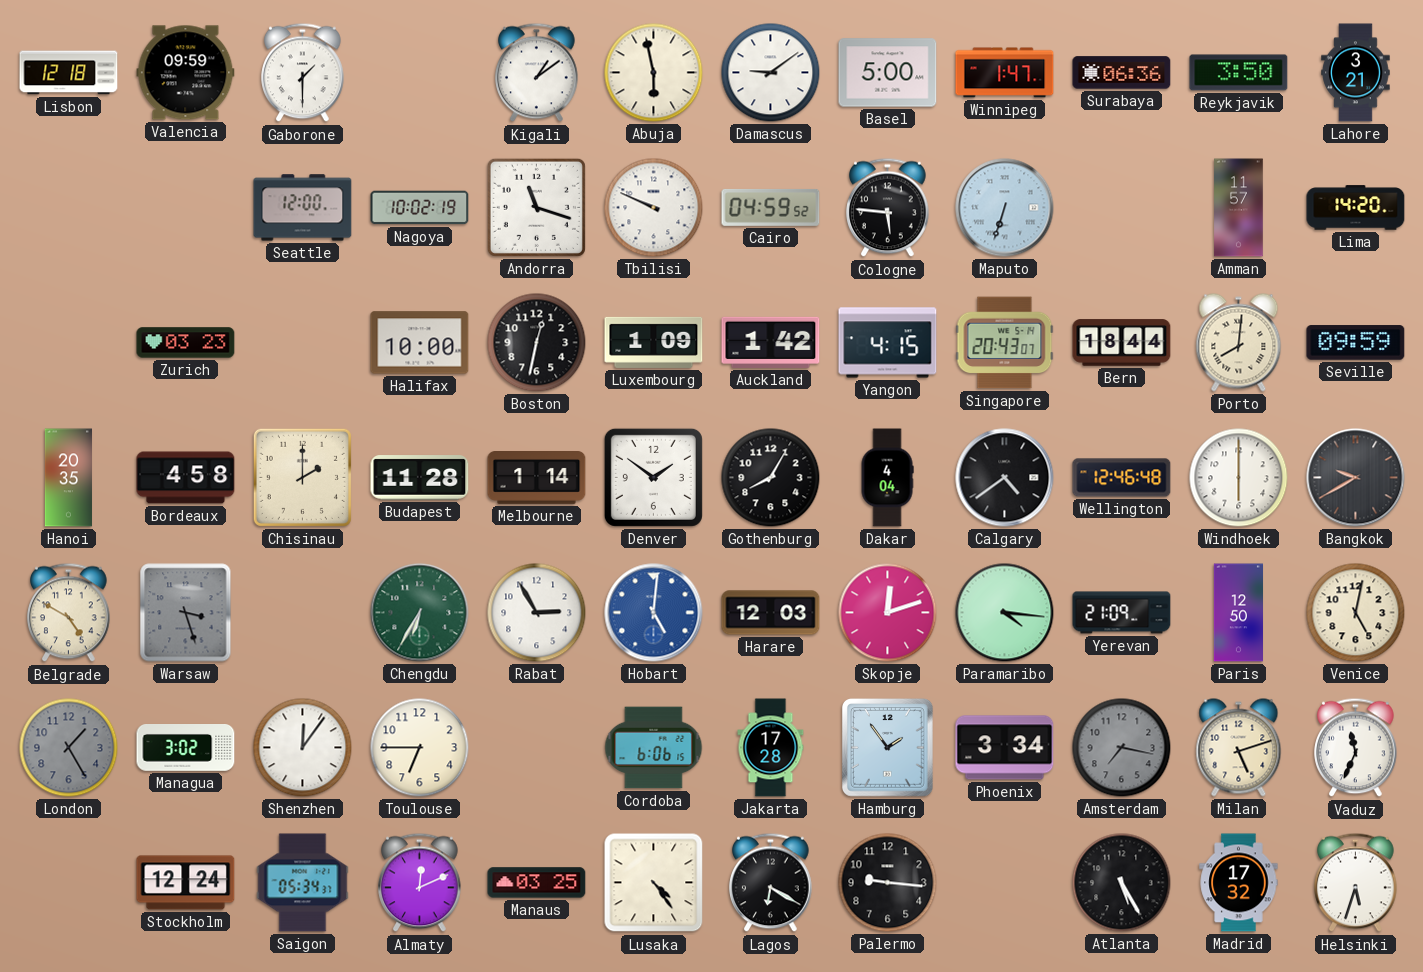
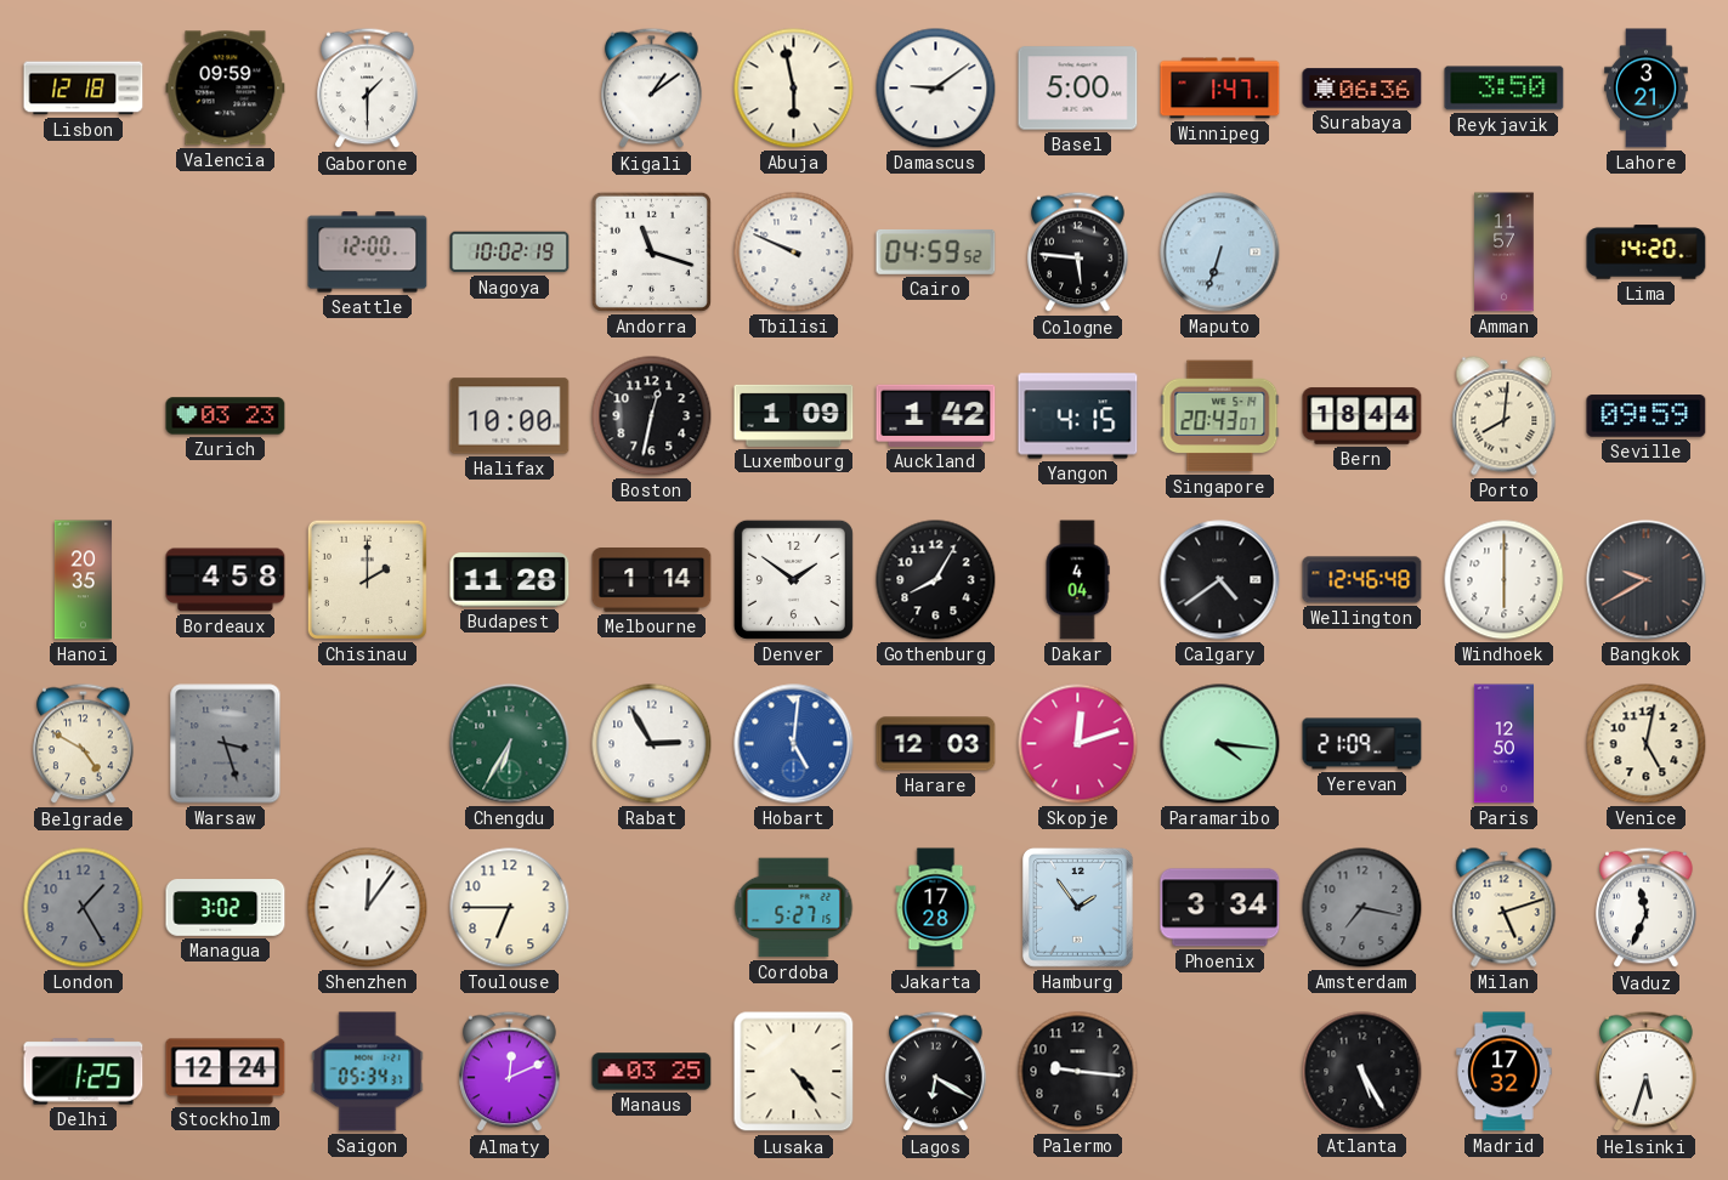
Cordoba: 6:06 -> 5:27
Delhi: none -> 1:25
